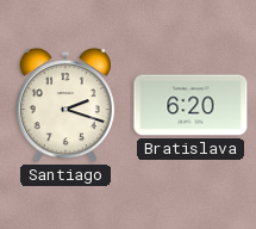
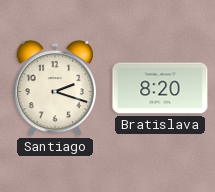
Bratislava: 6:20 -> 8:20
